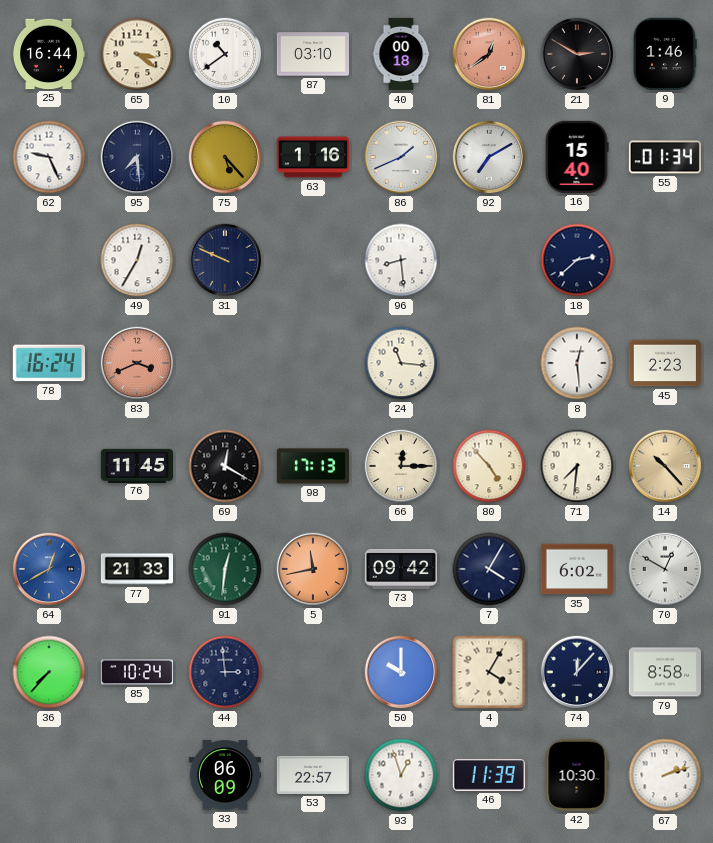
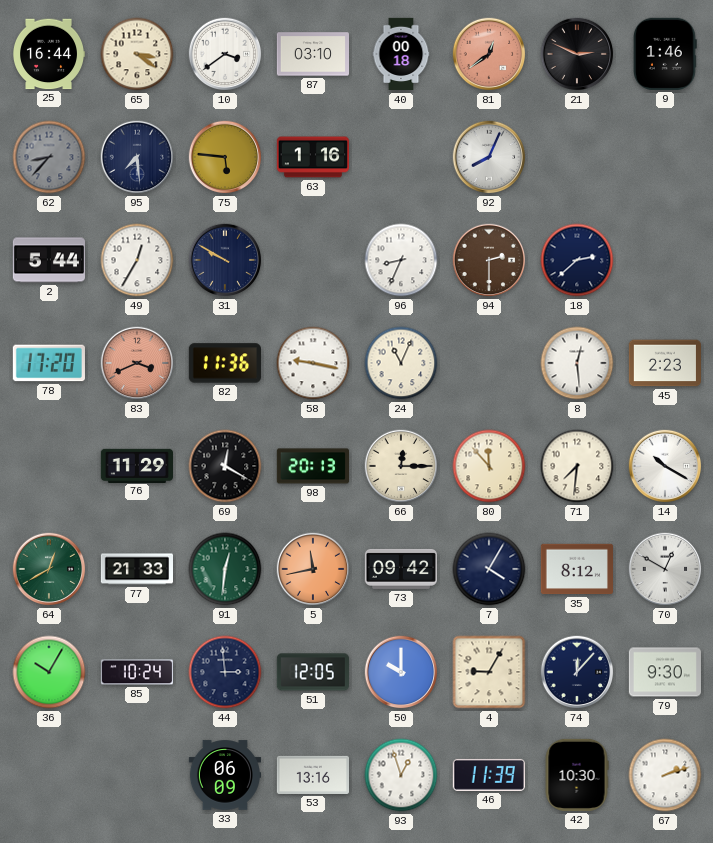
10: 10:39 -> 3:39
21: 2:50 -> 2:49
62: 9:26 -> 8:37
62 dial: white -> grey
75: 5:23 -> 5:46
86: 1:41 -> none
92: 7:10 -> 8:04
16: 15:40 -> none
55: 01:34 -> none
2: none -> 5:44
31: 9:49 -> 9:50
96: 8:29 -> 8:34
94: none -> 2:30
78: 16:24 -> 17:20
82: none -> 11:36
58: none -> 9:17
24: 11:16 -> 11:04
76: 11:45 -> 11:29
98: 17:13 -> 20:13
80: 4:53 -> 11:53
14: 10:23 -> 10:20
14 dial: champagne -> white
64 dial: blue -> green
35: 6:02 -> 8:12
36: 7:37 -> 10:05
51: none -> 12:05
4: 4:05 -> 9:05
79: 8:58 -> 9:30
53: 22:57 -> 13:16
